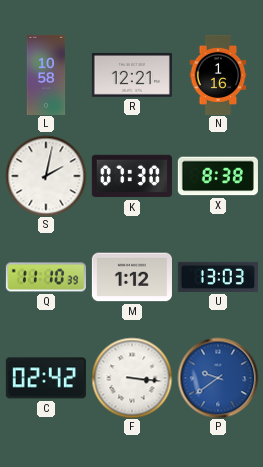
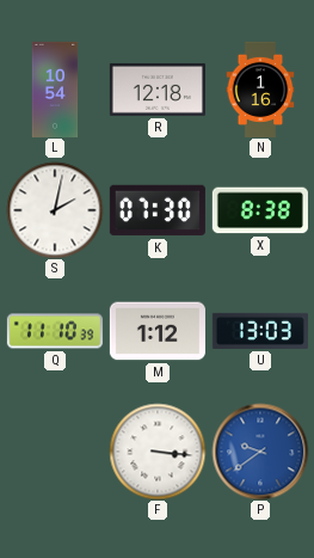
L: 10:58 -> 10:54
R: 12:21 -> 12:18
C: 02:42 -> none
